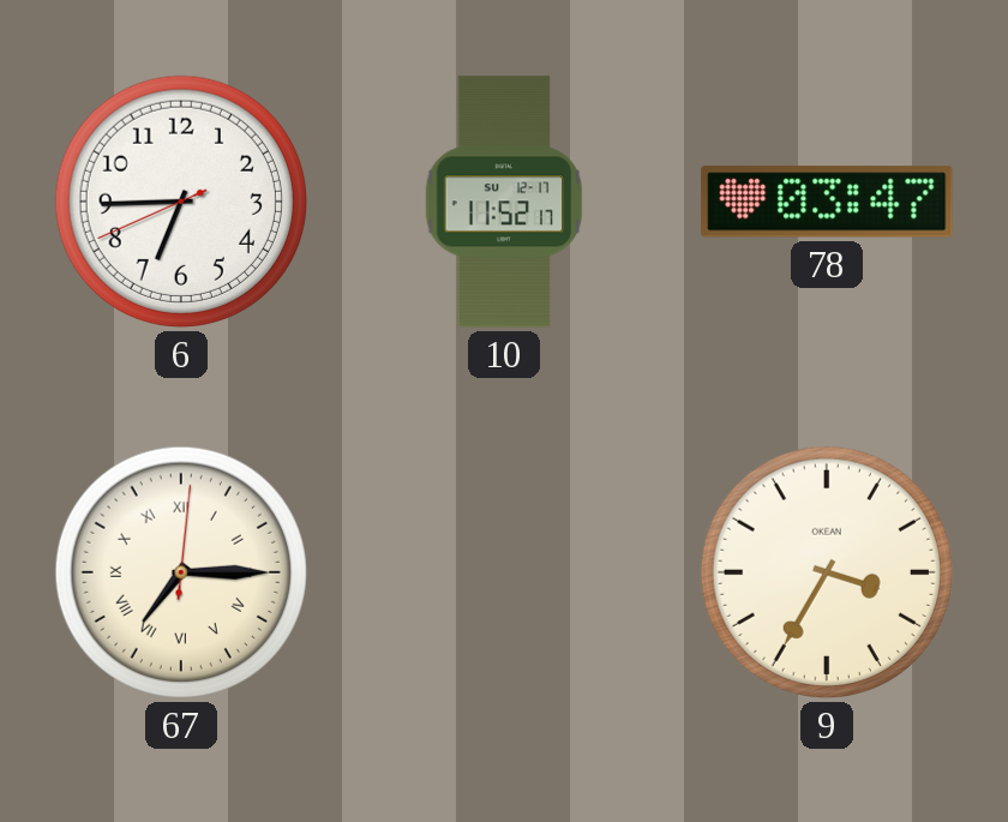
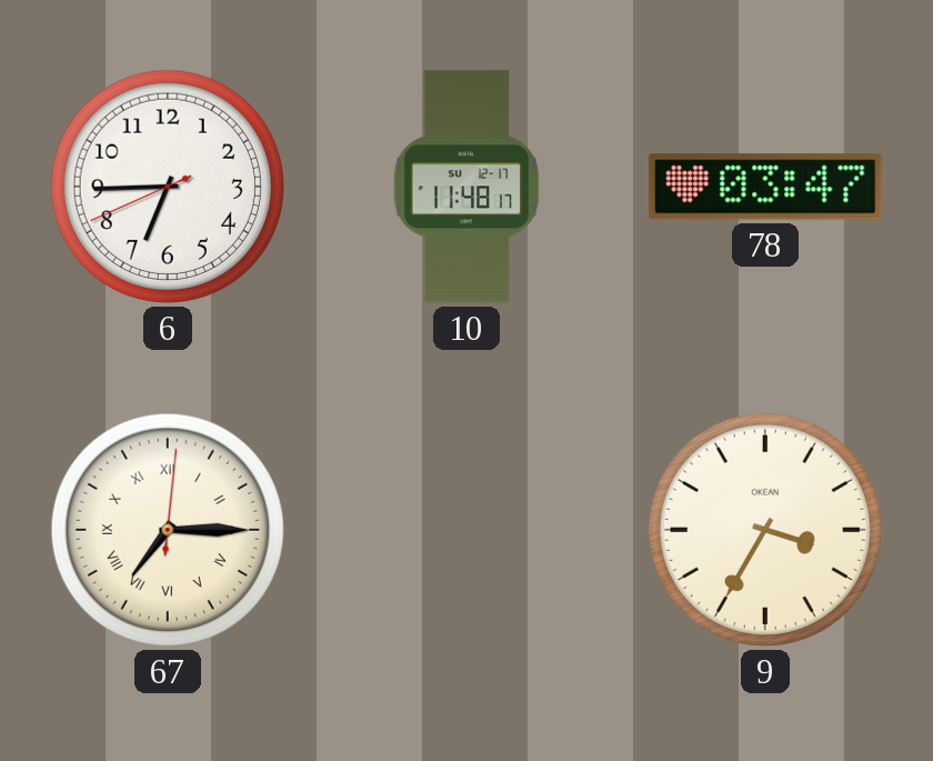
10: 11:52 -> 11:48
